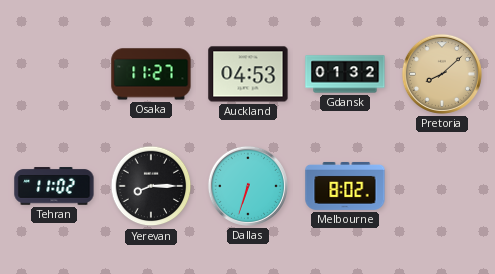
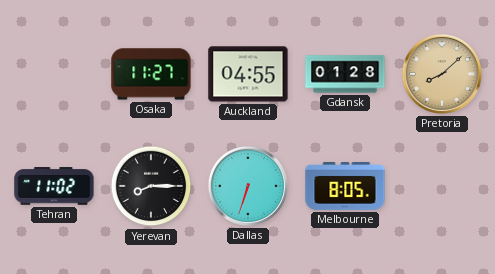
Auckland: 04:53 -> 04:55
Gdansk: 01:32 -> 01:28
Melbourne: 8:02 -> 8:05
